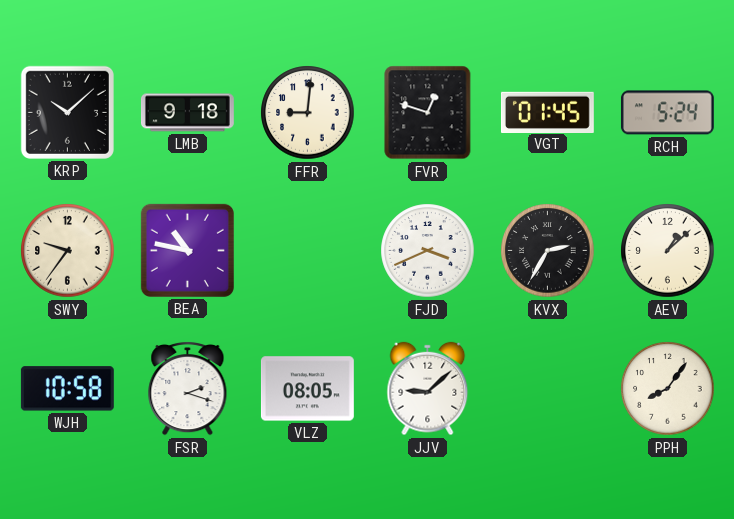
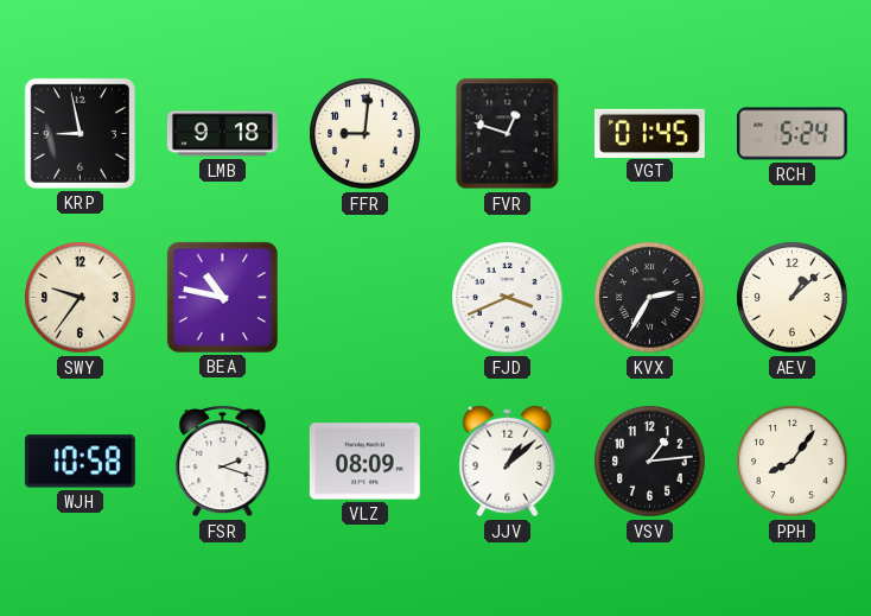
KRP: 10:08 -> 8:58
VLZ: 08:05 -> 08:09
JJV: 9:08 -> 1:08
VSV: none -> 1:14
